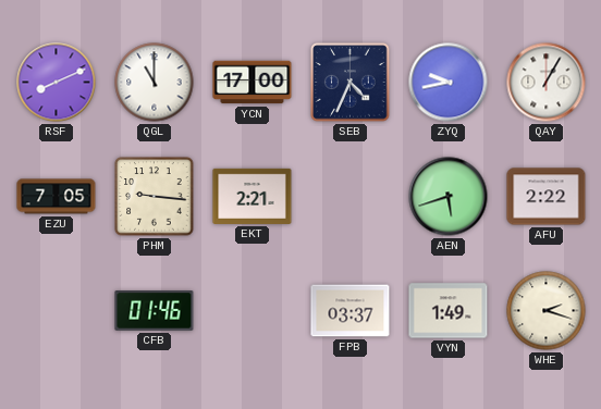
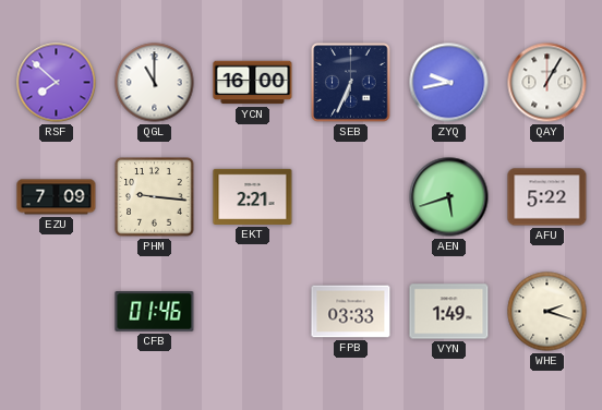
RSF: 8:11 -> 7:52
YCN: 17:00 -> 16:00
SEB: 4:34 -> 6:34
EZU: 7:05 -> 7:09
AFU: 2:22 -> 5:22
FPB: 03:37 -> 03:33
